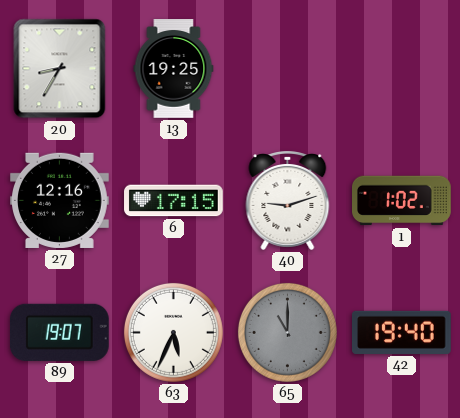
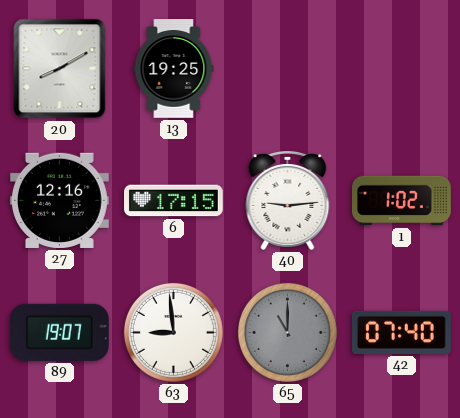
20: 8:35 -> 8:10
40: 9:12 -> 9:14
63: 5:34 -> 8:59
42: 19:40 -> 07:40
